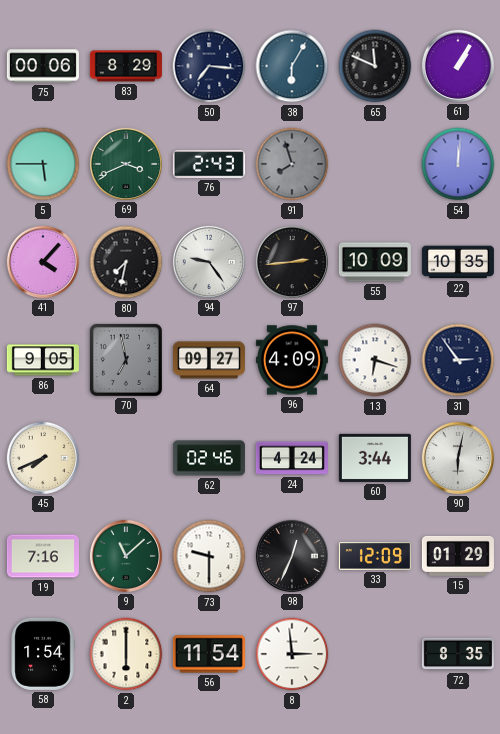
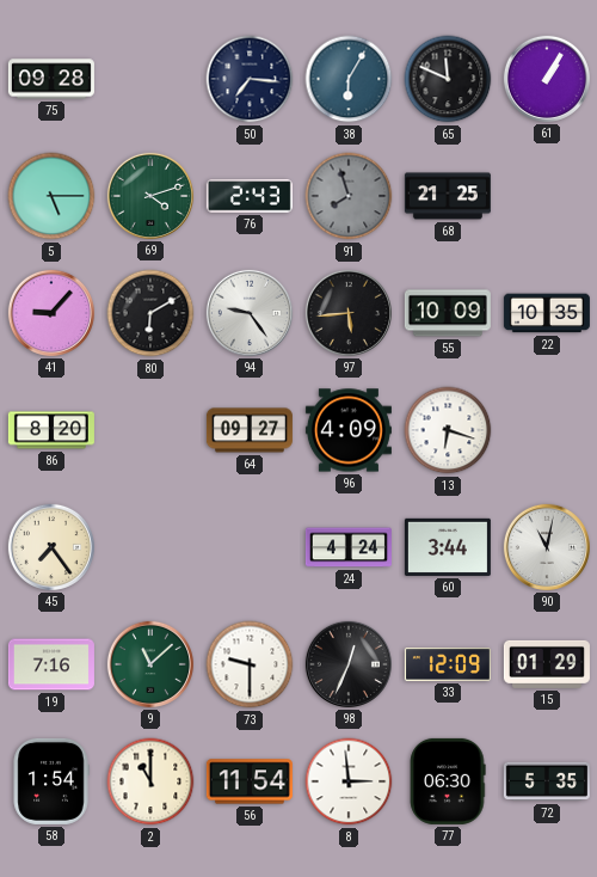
75: 00:06 -> 09:28
83: 8:29 -> none
5: 5:45 -> 5:15
69: 3:41 -> 4:12
68: none -> 21:25
54: 12:01 -> none
41: 4:07 -> 9:07
80: 7:32 -> 6:10
97: 2:44 -> 5:44
86: 9:05 -> 8:20
70: 6:58 -> none
31: 2:54 -> none
45: 7:41 -> 7:24
62: 02:46 -> none
90: 6:02 -> 11:02
2: 6:00 -> 11:00
77: none -> 06:30
72: 8:35 -> 5:35
